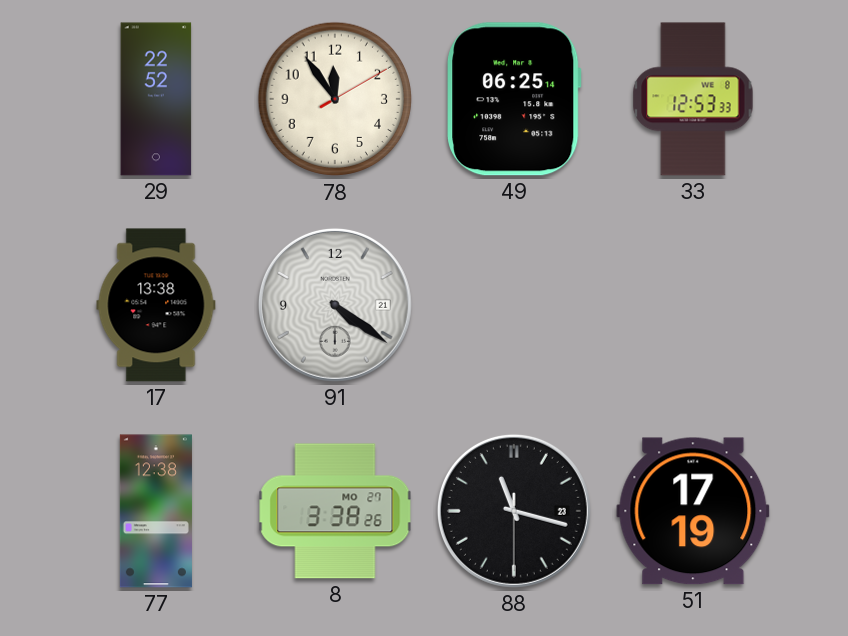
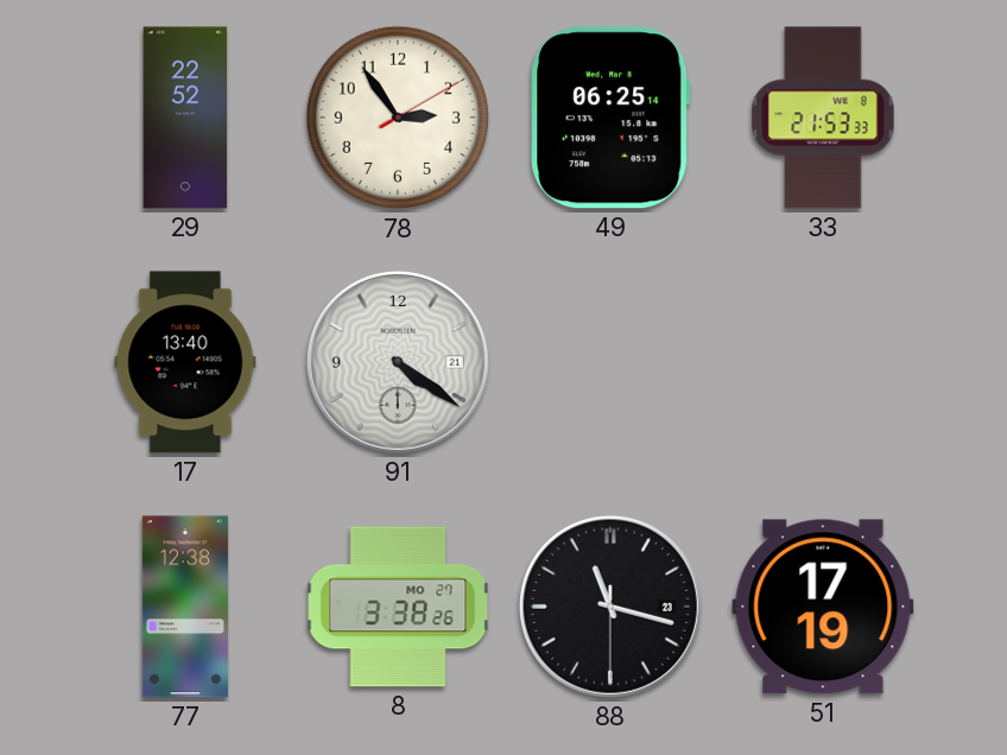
78: 11:54 -> 2:54
33: 12:53 -> 21:53
17: 13:38 -> 13:40
